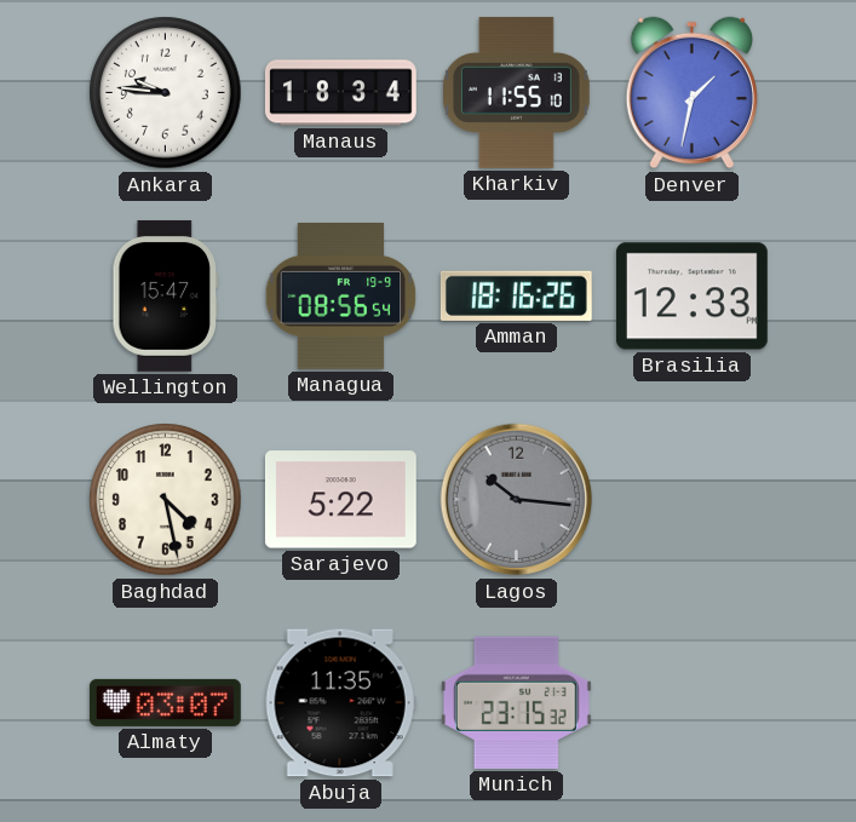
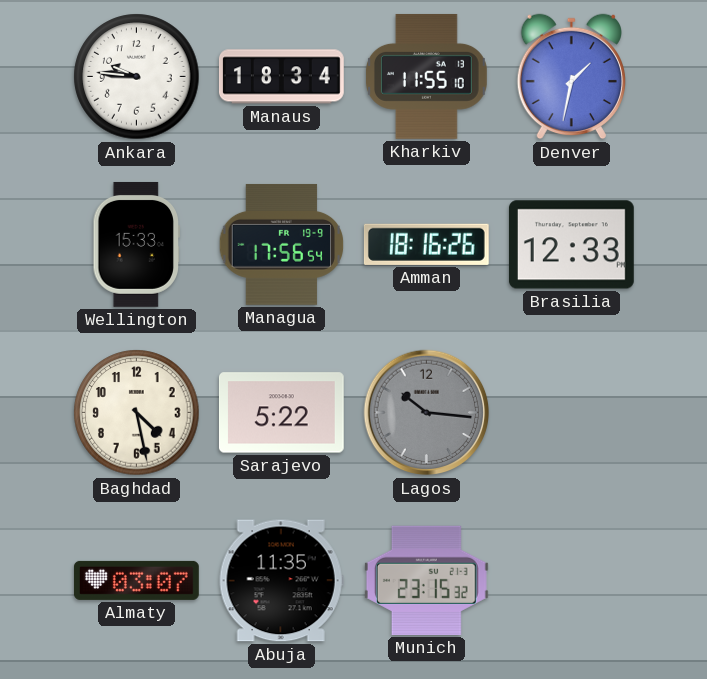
Wellington: 15:47 -> 15:33
Managua: 08:56 -> 17:56
